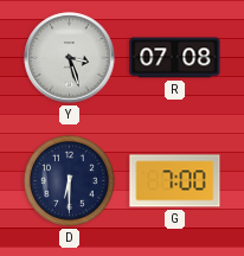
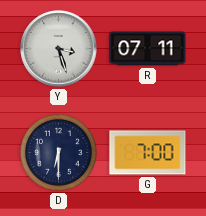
R: 07:08 -> 07:11
